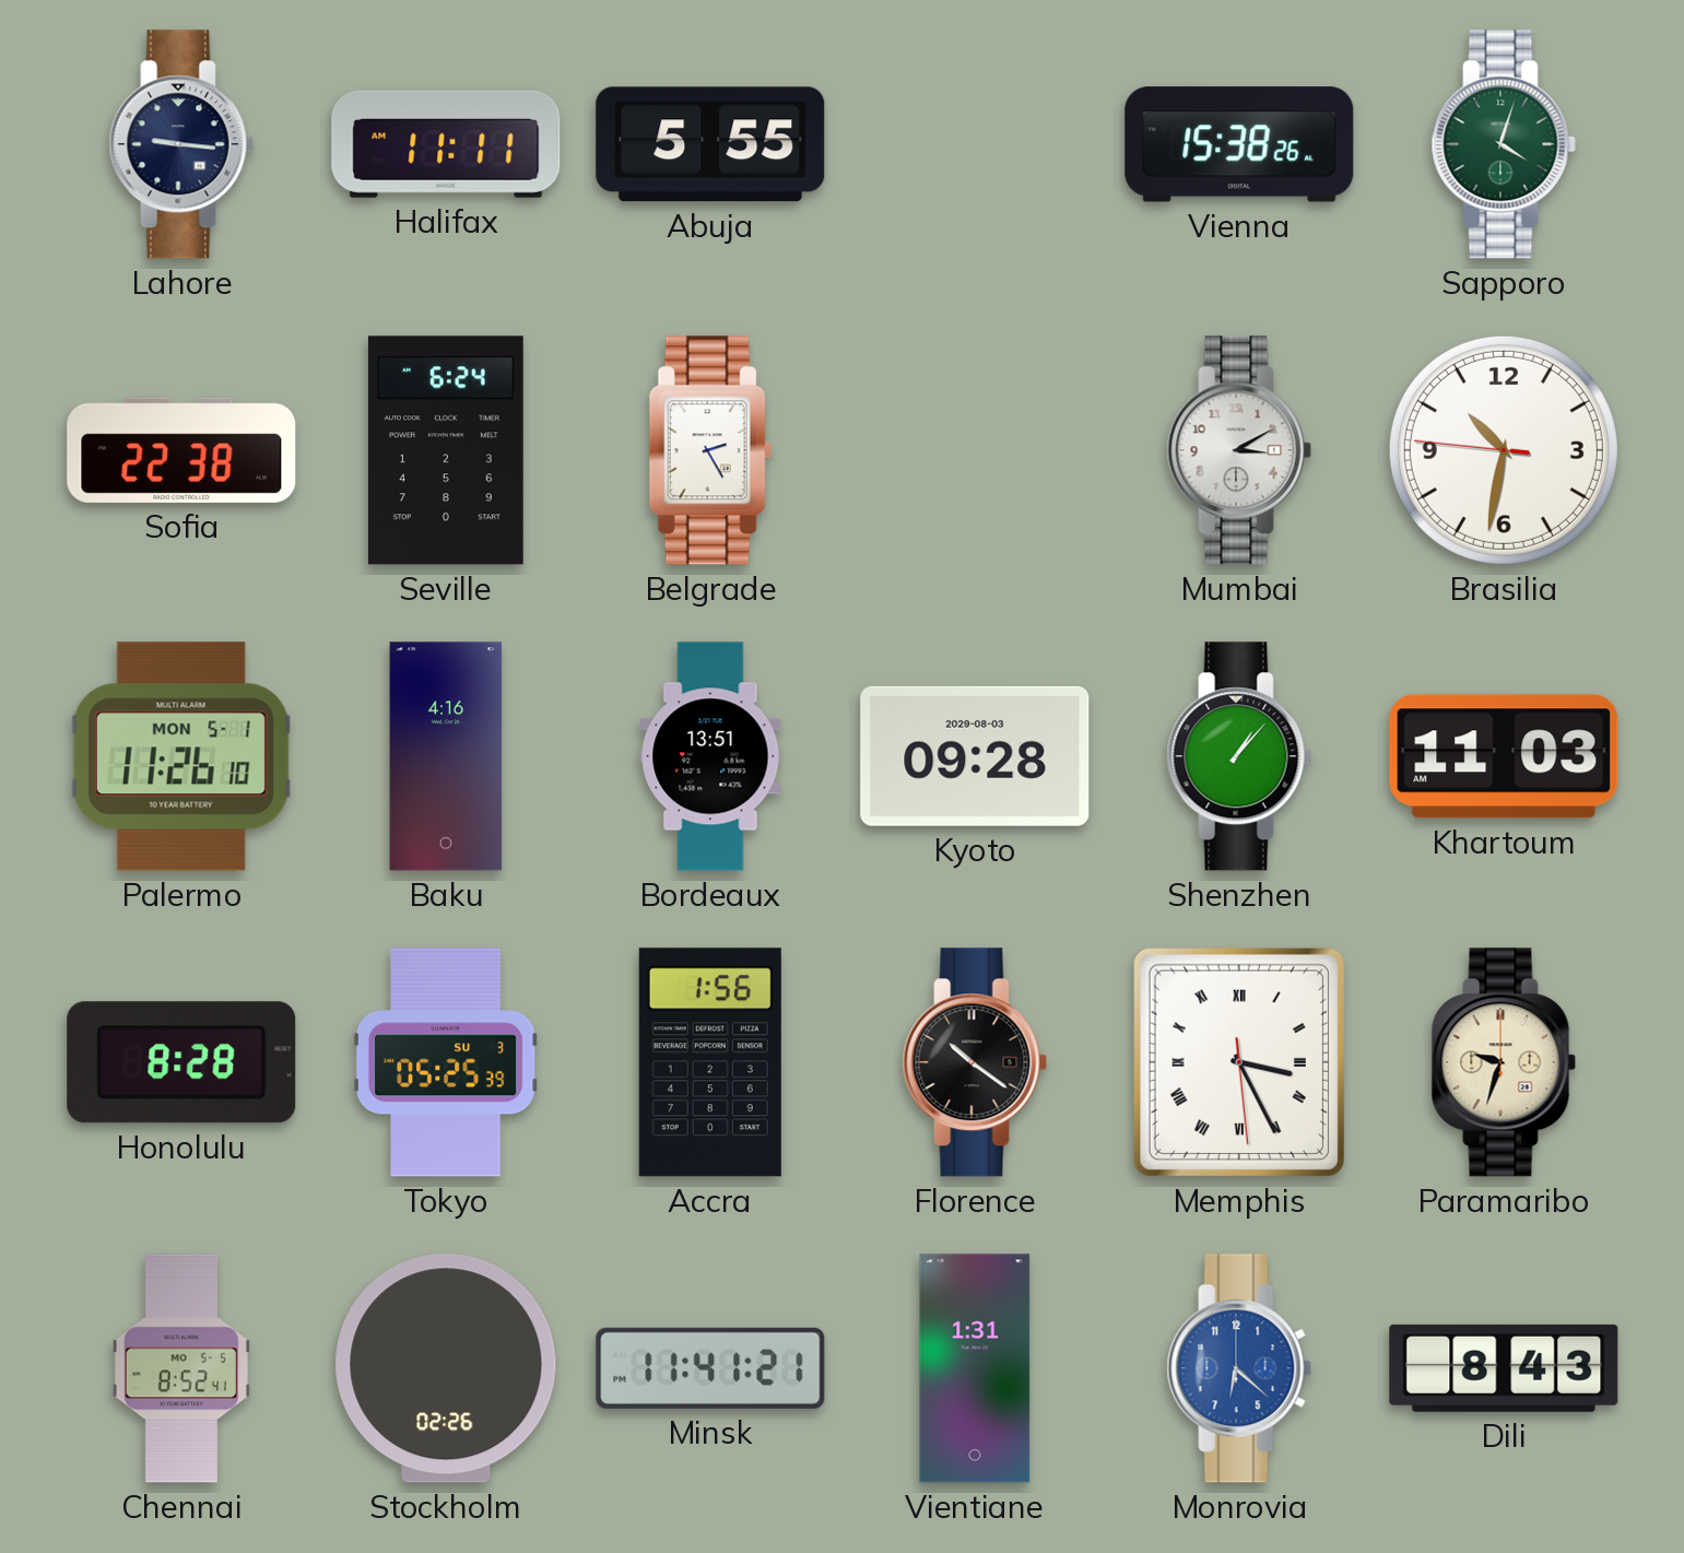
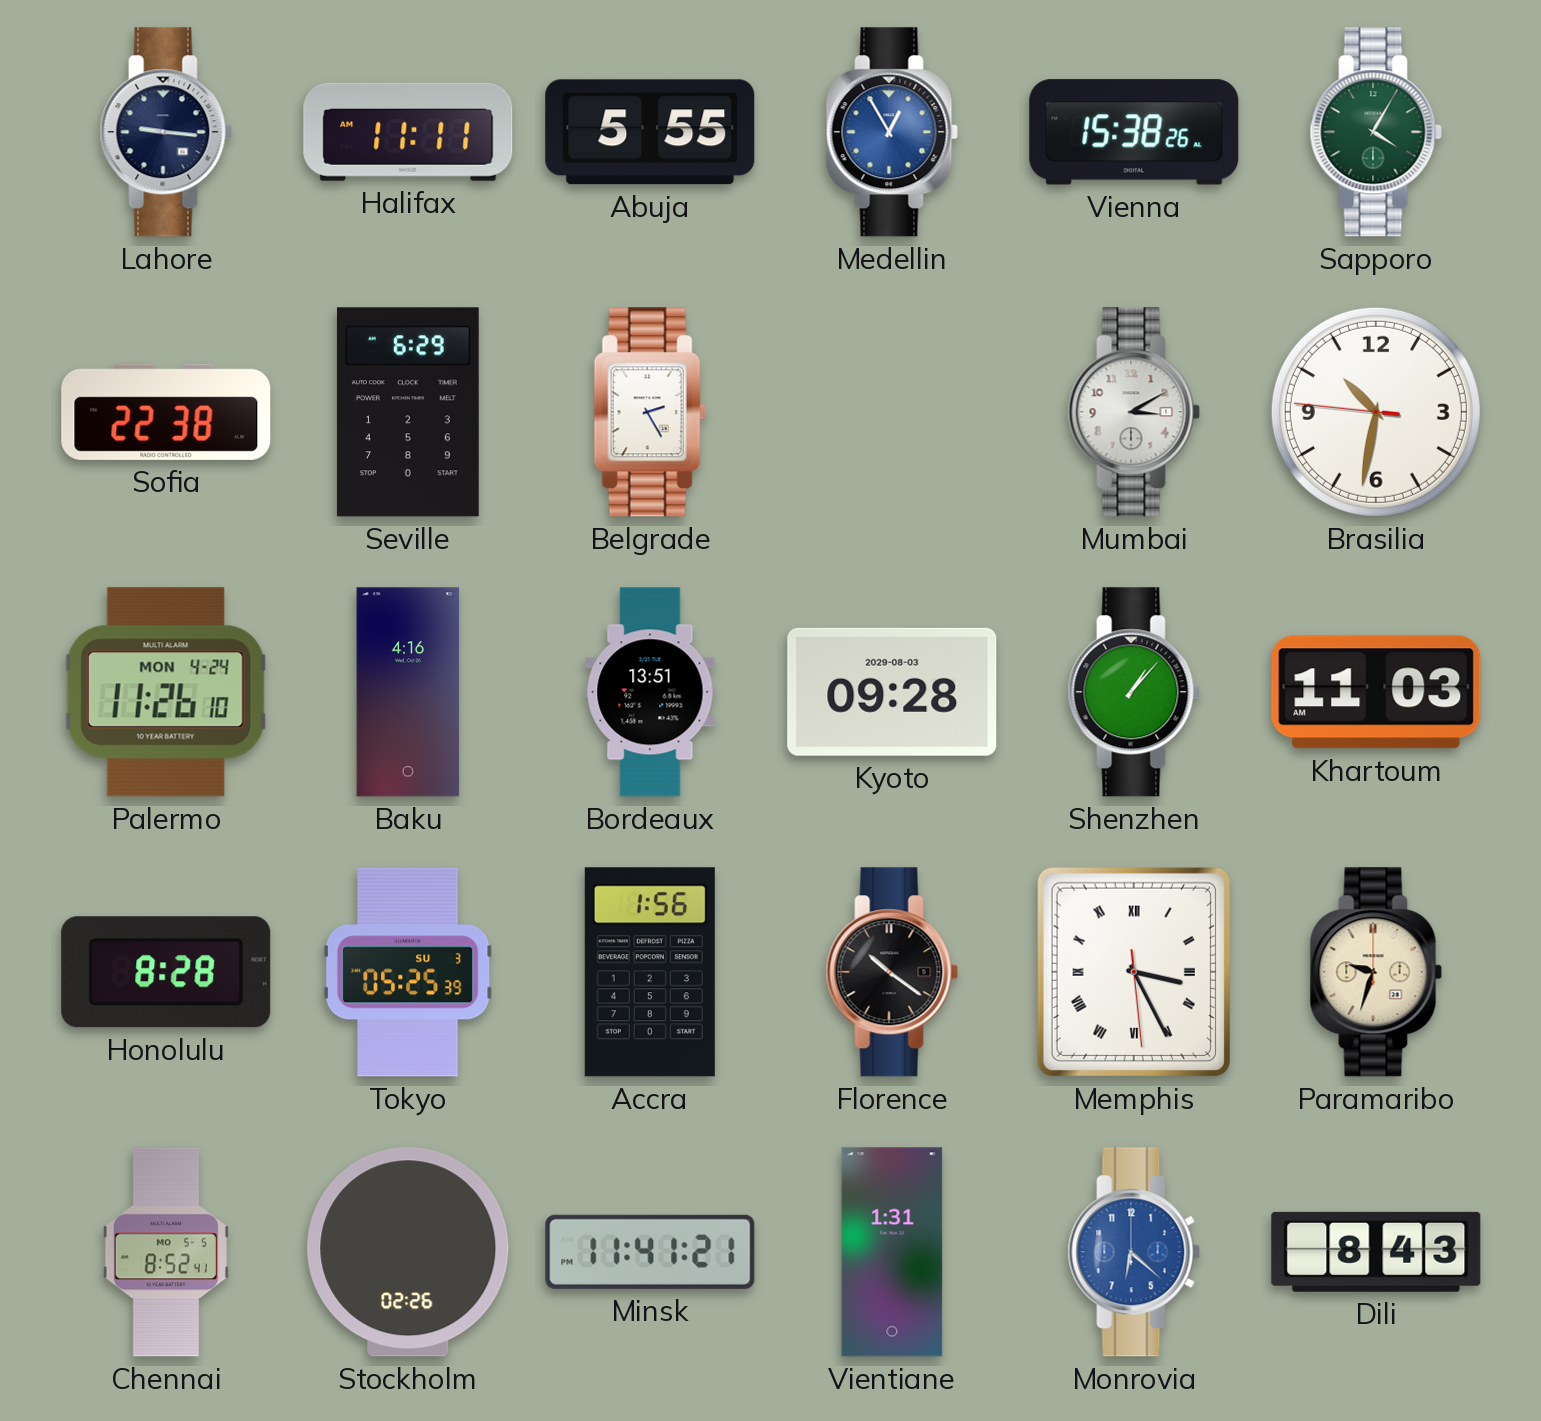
Medellin: none -> 12:55
Sapporo: 4:03 -> 4:05
Seville: 6:24 -> 6:29
Palermo date: MON 5-1 -> MON 4-24
